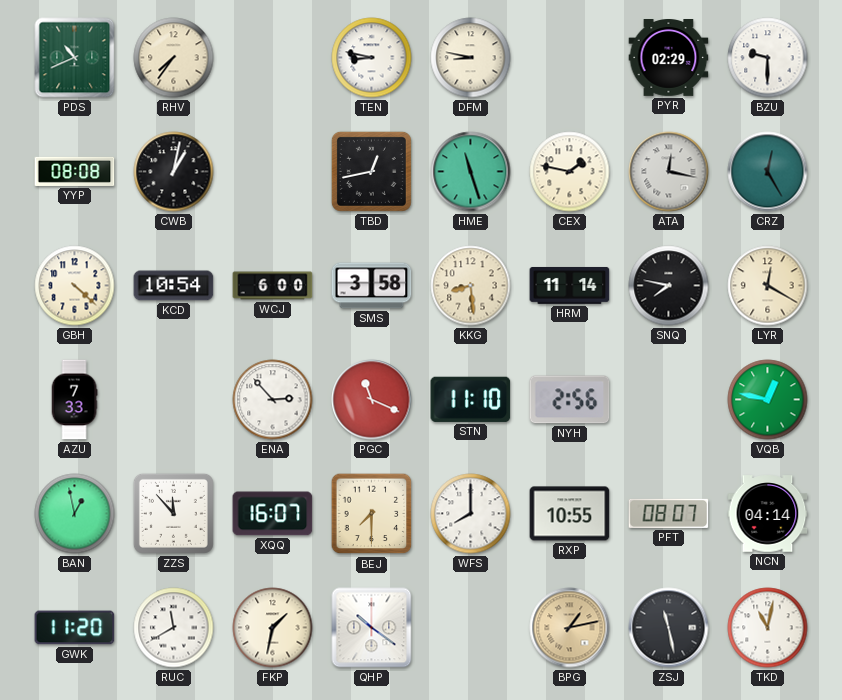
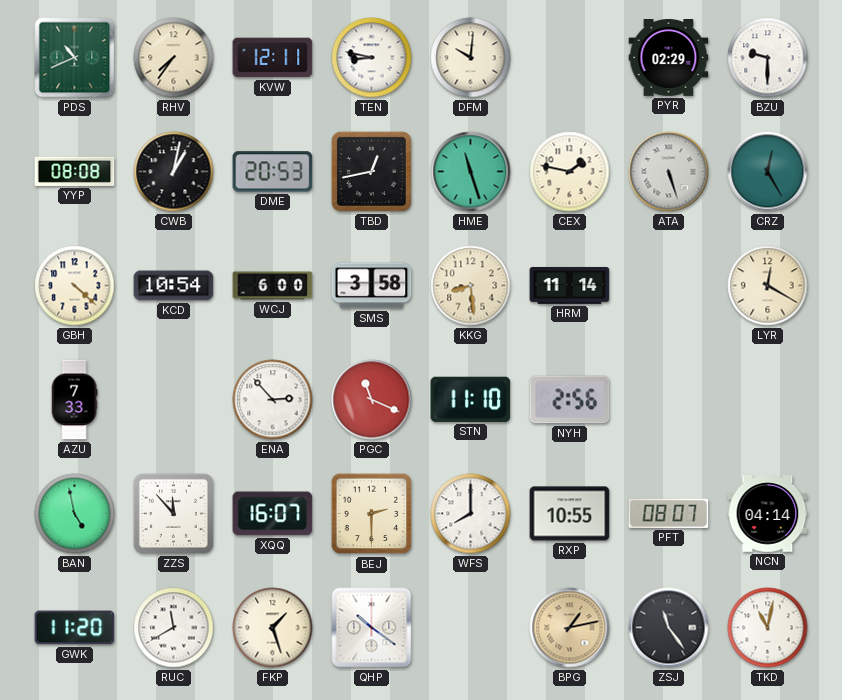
KVW: none -> 12:11
DFM: 8:47 -> 10:01
DME: none -> 20:53
ATA: 12:17 -> 5:27
SNQ: 7:47 -> none
VQB: 12:47 -> none
BAN: 12:58 -> 4:58
BEJ: 7:30 -> 2:30
FKP: 1:32 -> 1:27
ZSJ: 11:28 -> 11:24
